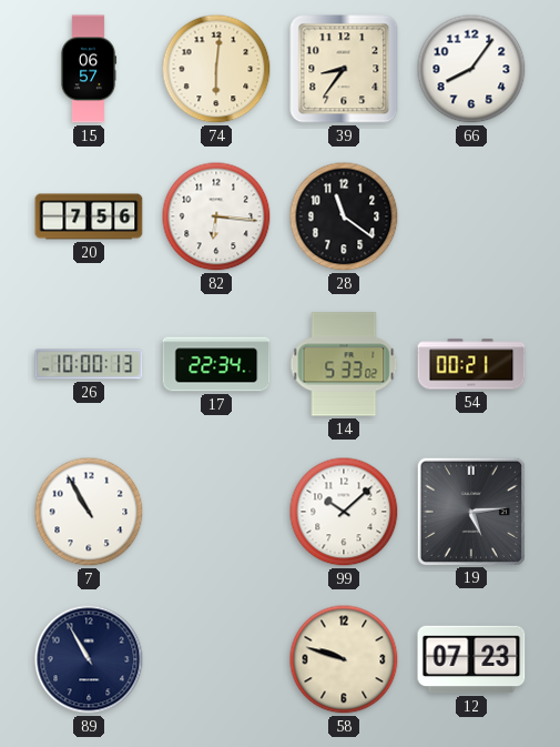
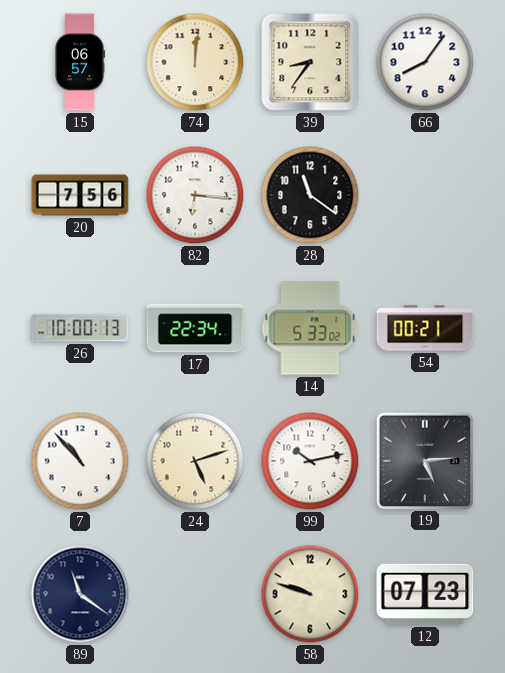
74: 6:01 -> 12:01
7: 10:55 -> 10:53
24: none -> 5:12
99: 10:08 -> 10:13
89: 10:55 -> 11:21
